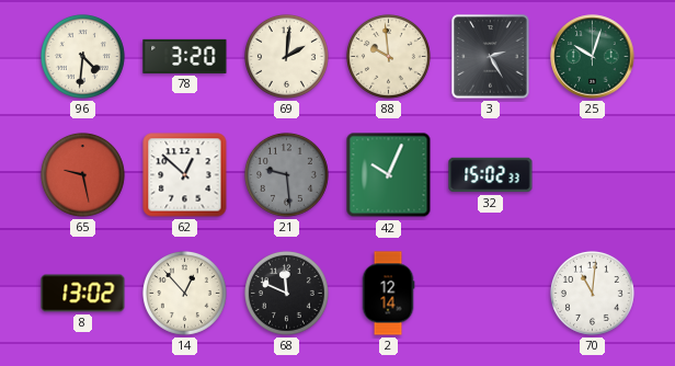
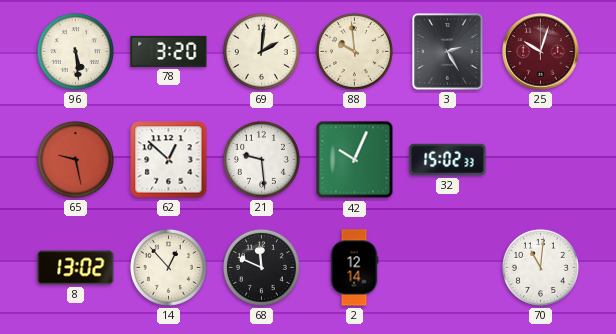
96: 4:31 -> 5:29
25 dial: green -> burgundy
21 dial: grey -> white
